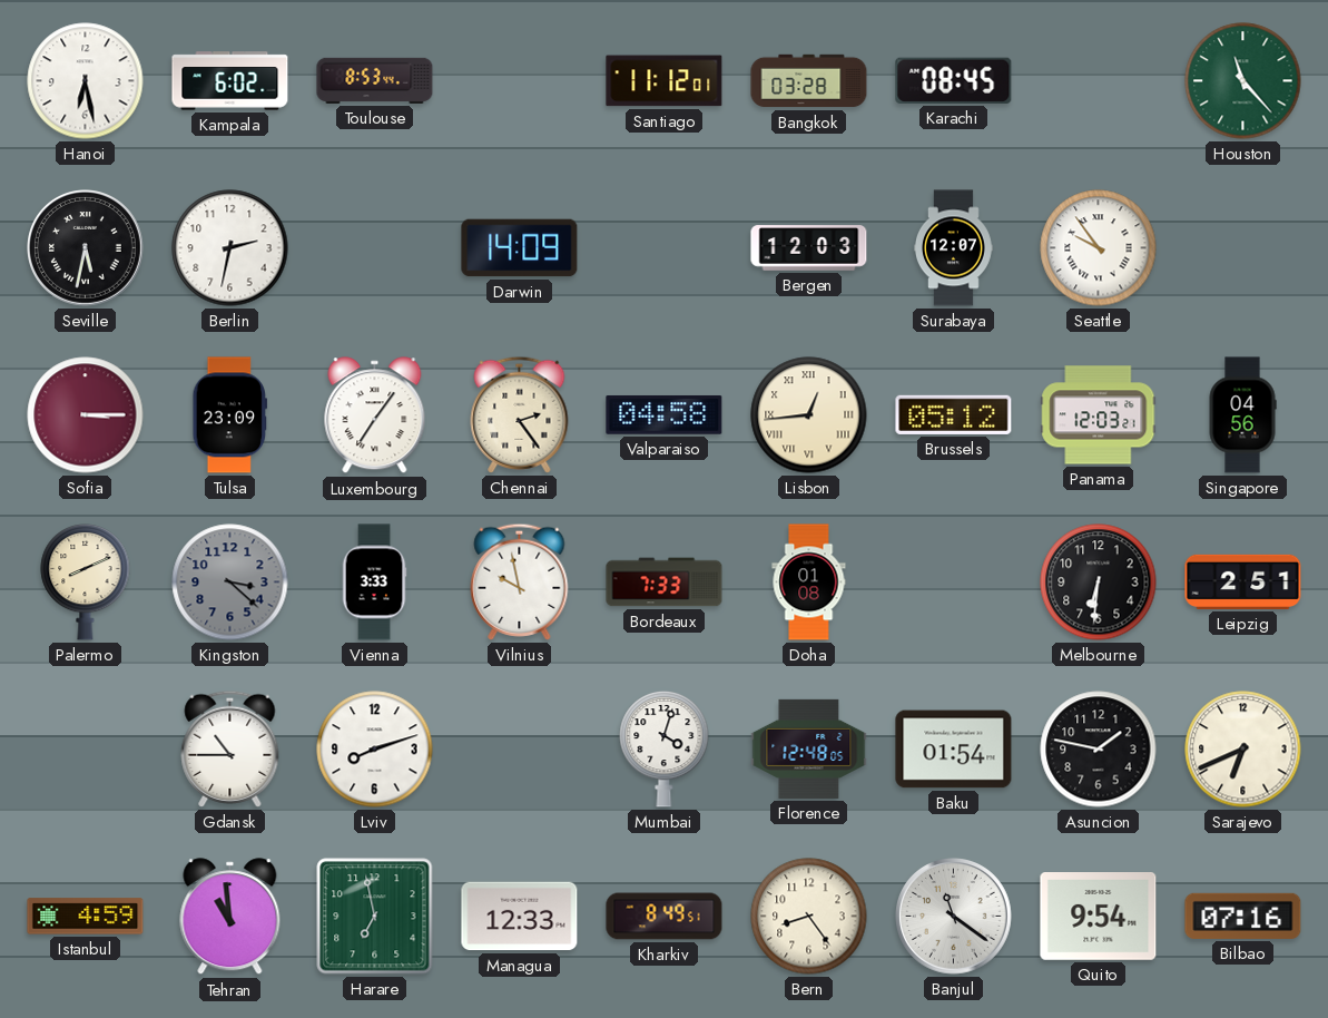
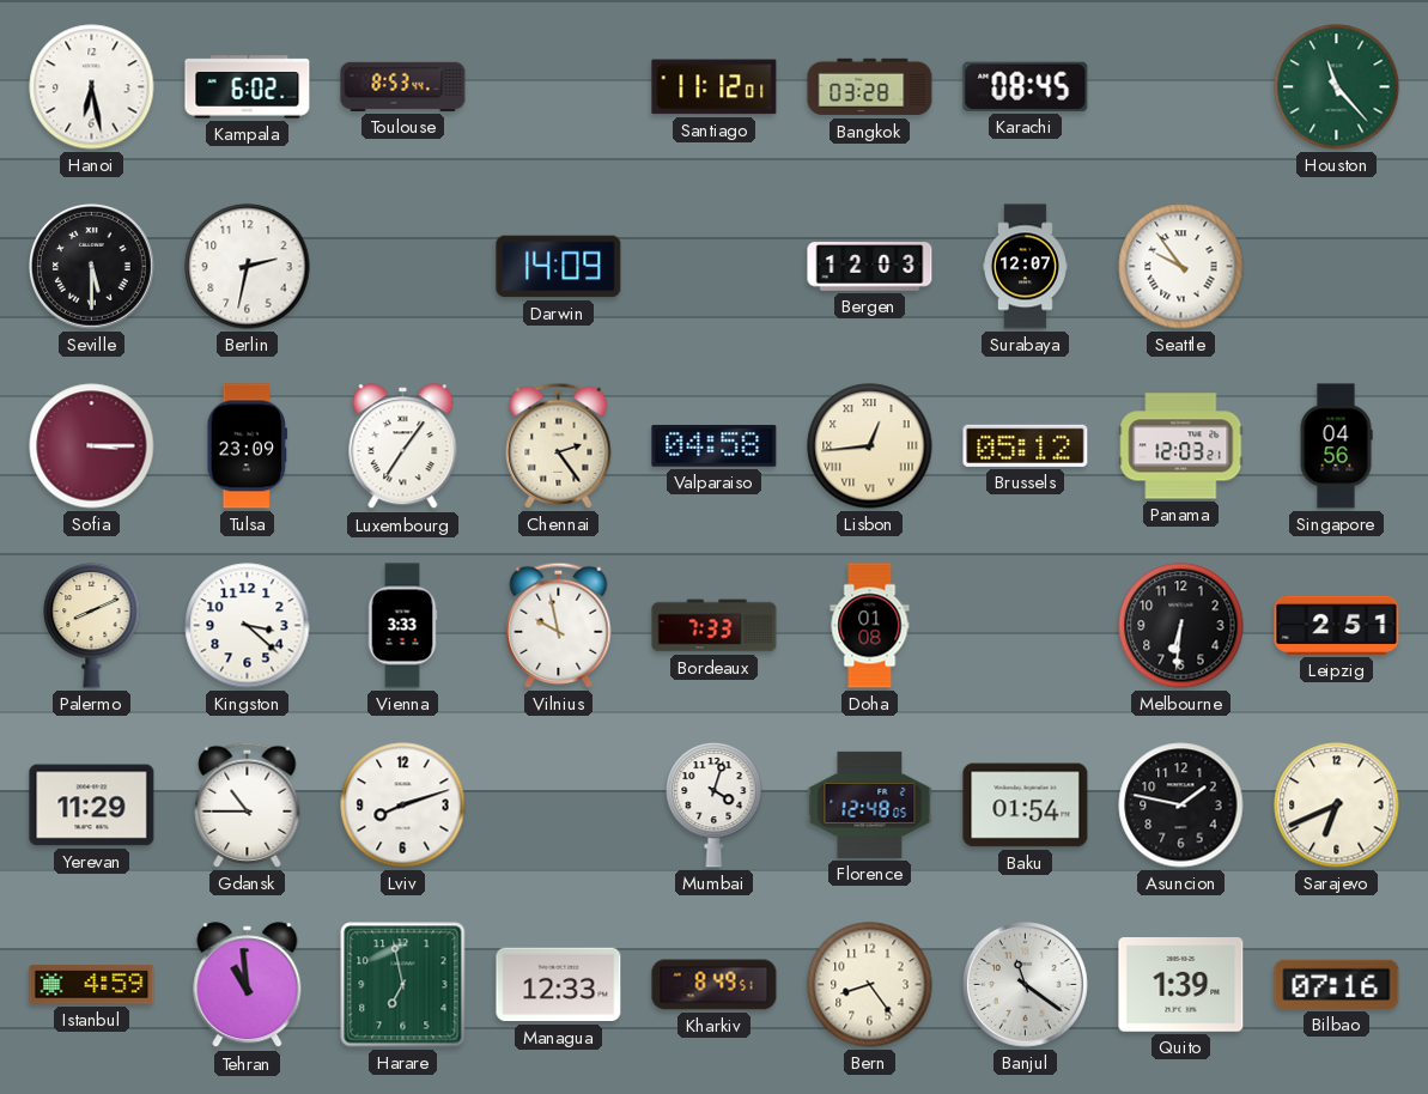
Seville: 5:32 -> 5:30
Kingston dial: grey -> white
Yerevan: none -> 11:29
Quito: 9:54 -> 1:39
